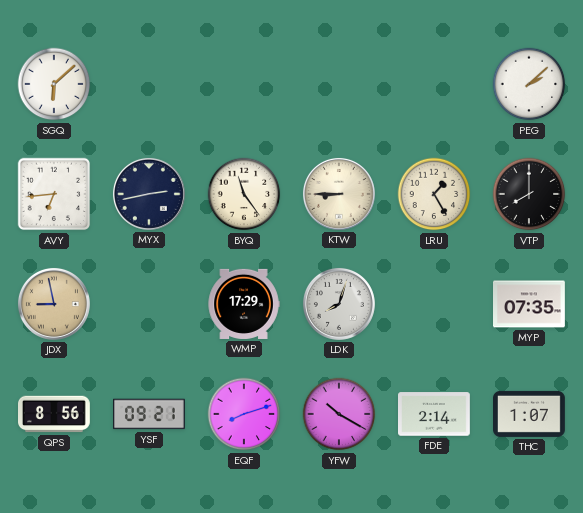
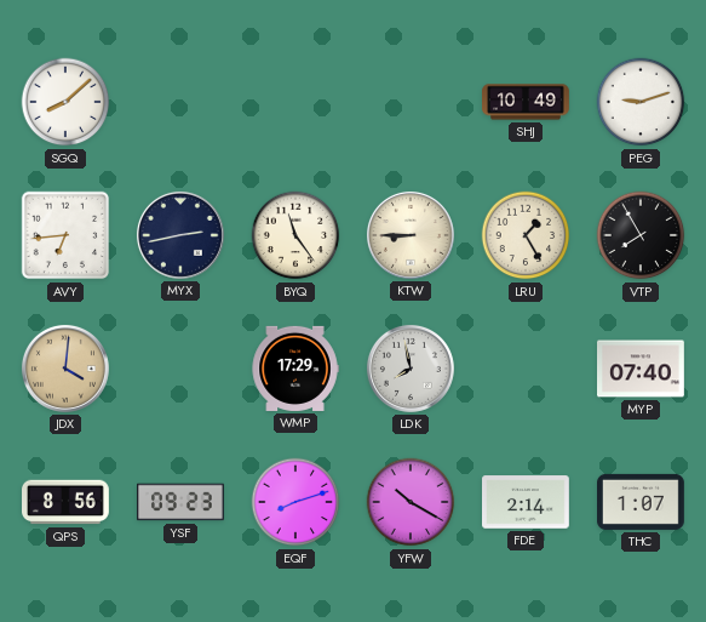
SGQ: 6:08 -> 8:08
SHJ: none -> 10:49
PEG: 2:08 -> 9:12
VTP: 8:00 -> 7:55
JDX: 8:58 -> 4:01
LDK: 8:03 -> 7:58
MYP: 07:35 -> 07:40
YSF: 09:21 -> 09:23
